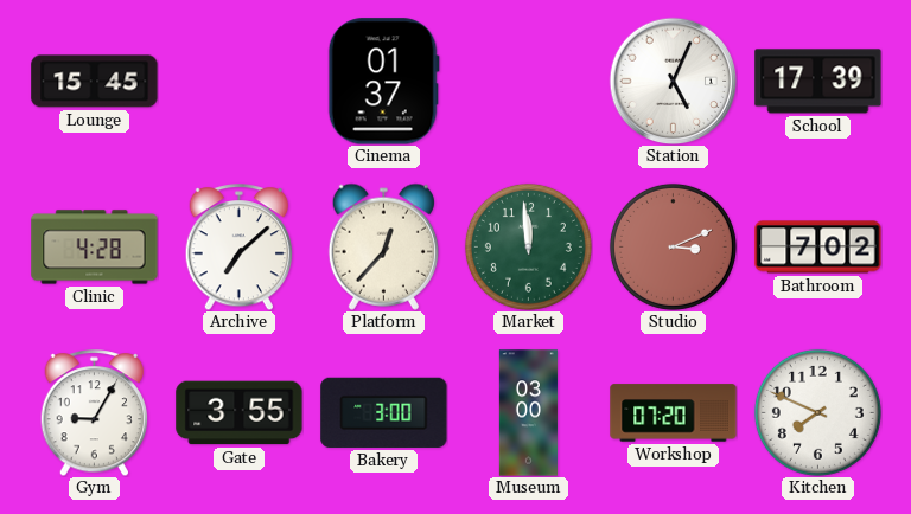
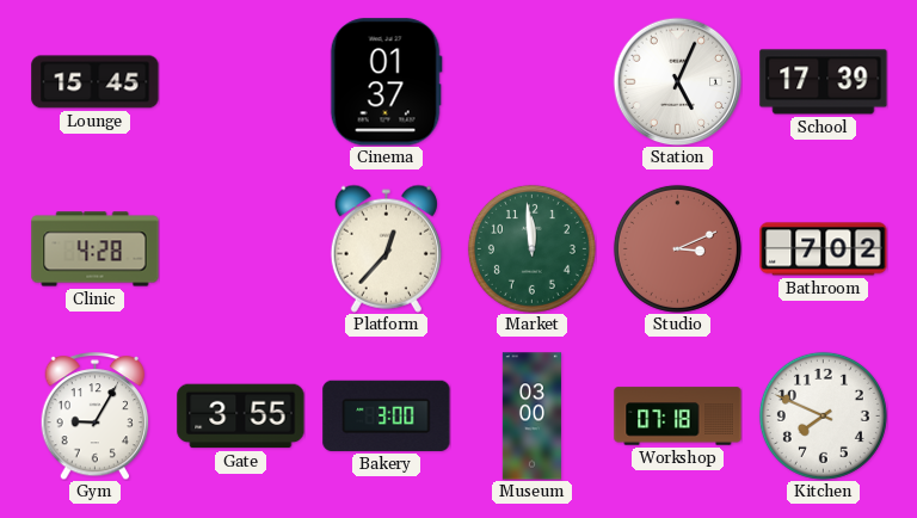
Archive: 7:08 -> none
Workshop: 07:20 -> 07:18
